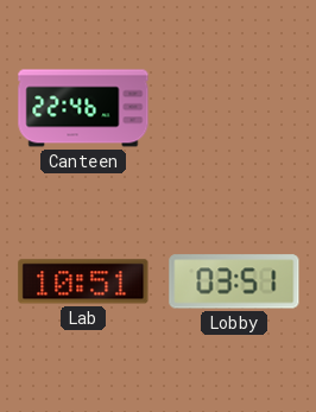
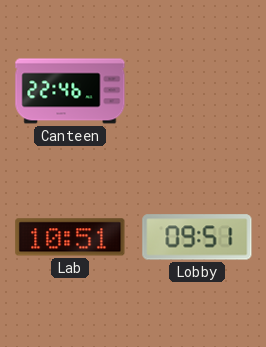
Lobby: 03:51 -> 09:51
